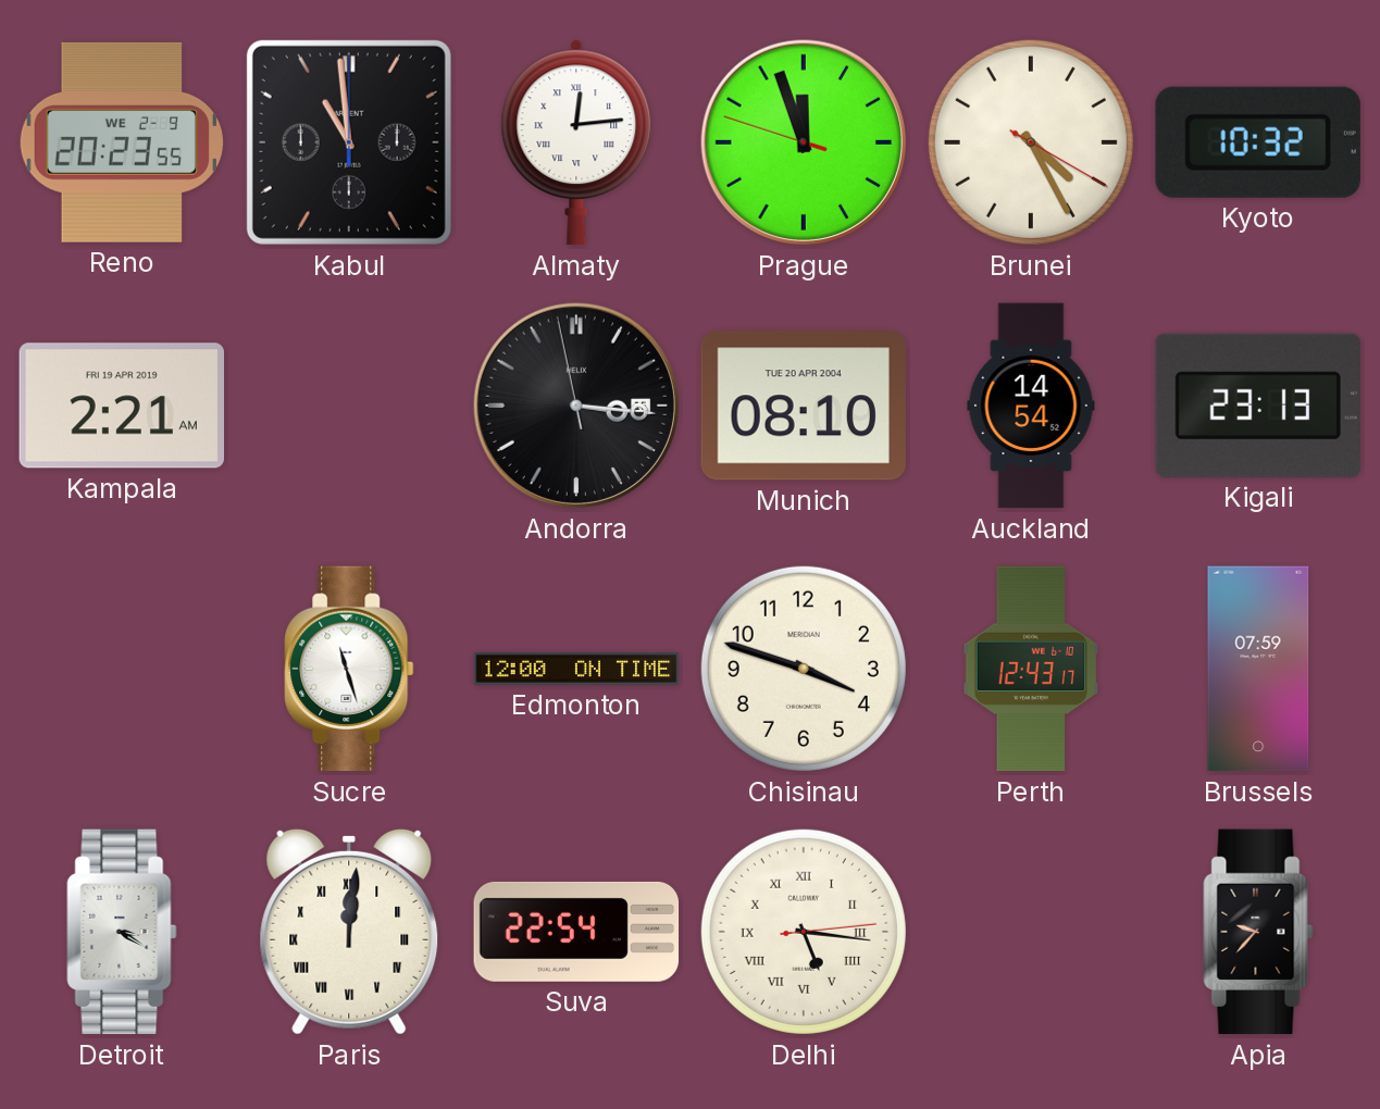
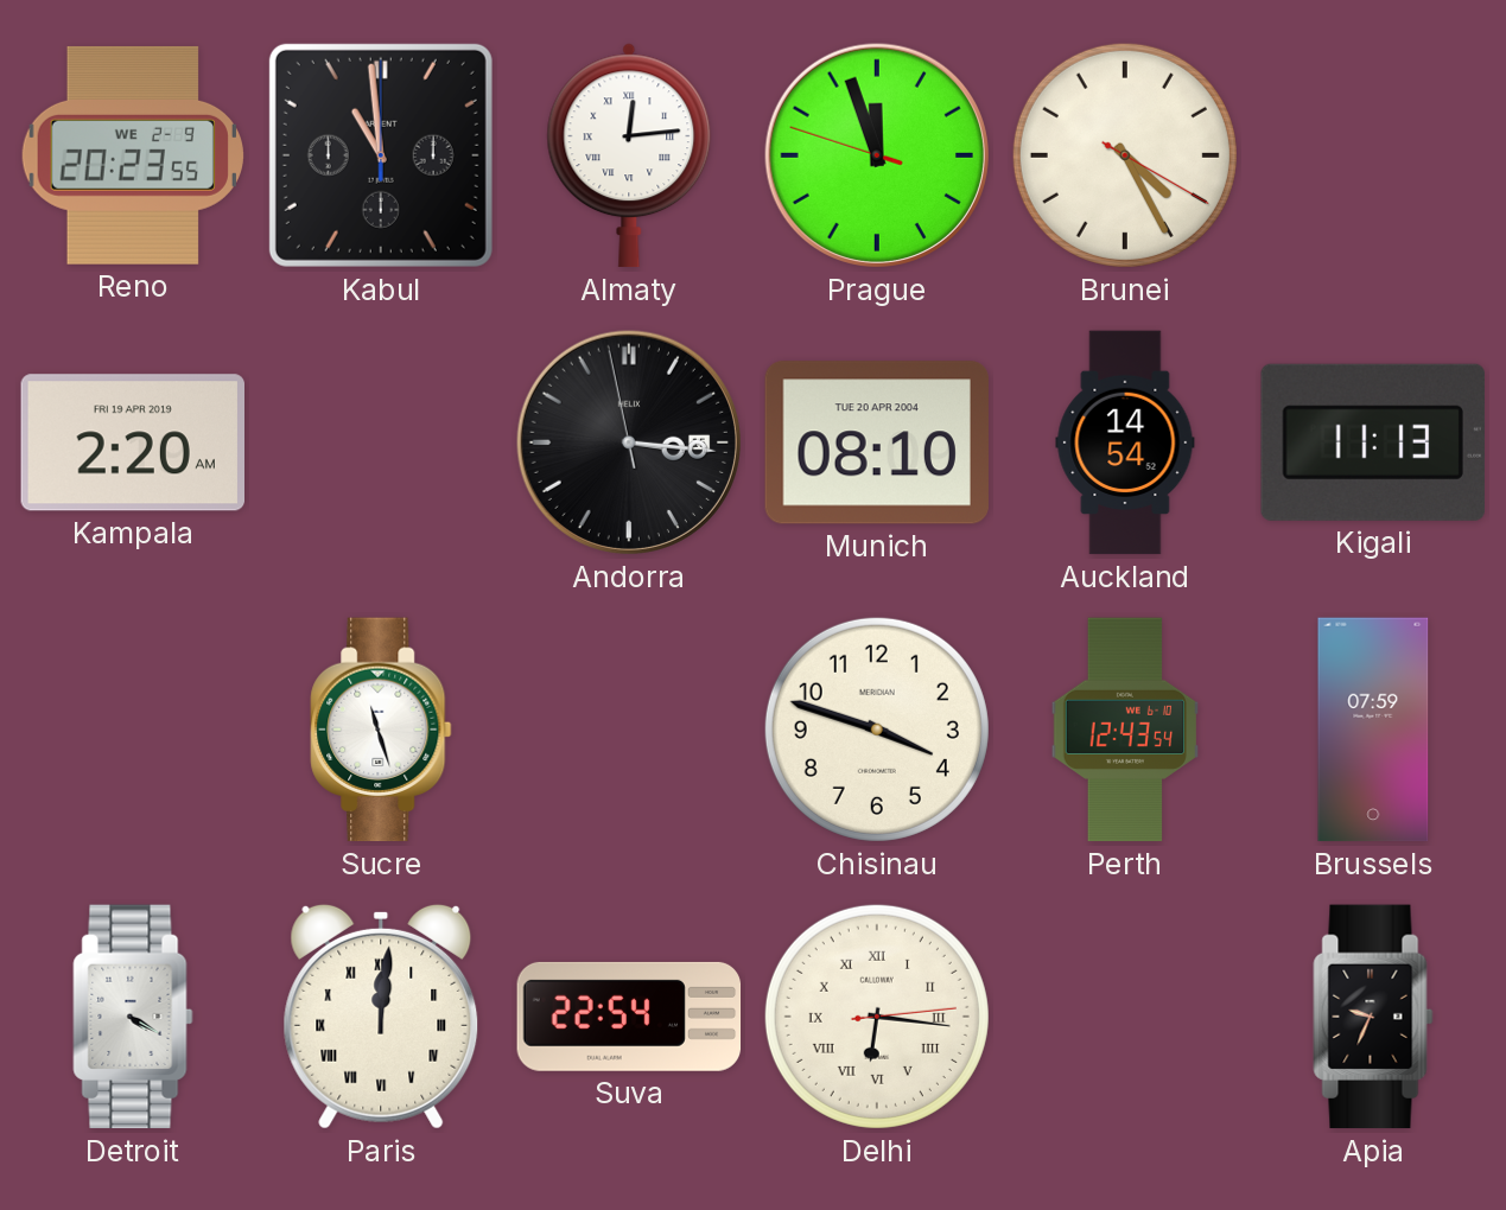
Kyoto: 10:32 -> none
Kampala: 2:21 -> 2:20
Kigali: 23:13 -> 11:13
Edmonton: 12:00 -> none
Perth: 12:43:17 -> 12:43:54
Detroit: 3:20 -> 4:20
Delhi: 5:16 -> 6:16
Apia: 9:37 -> 9:34
